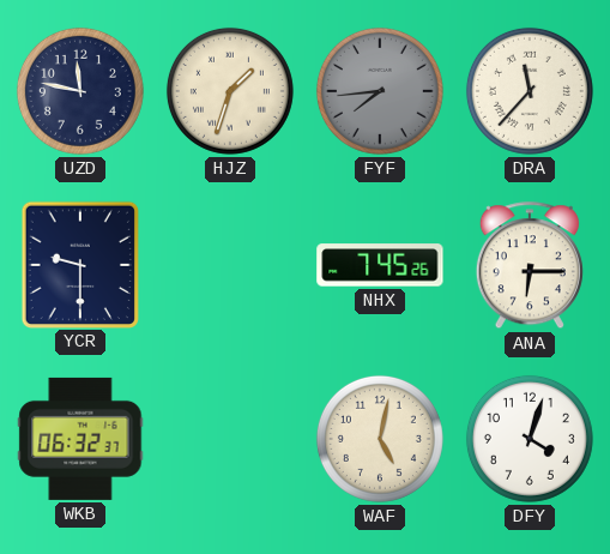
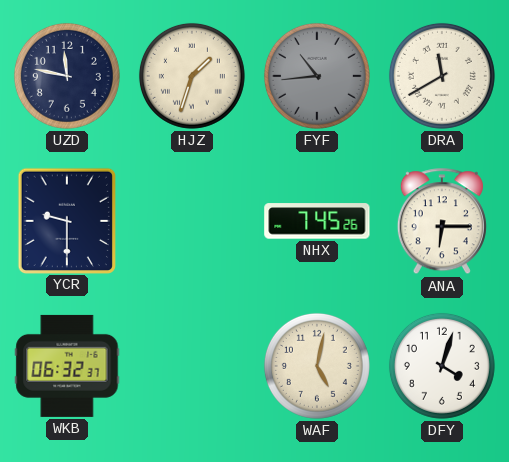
FYF: 7:44 -> 10:44
DRA: 11:37 -> 11:40
